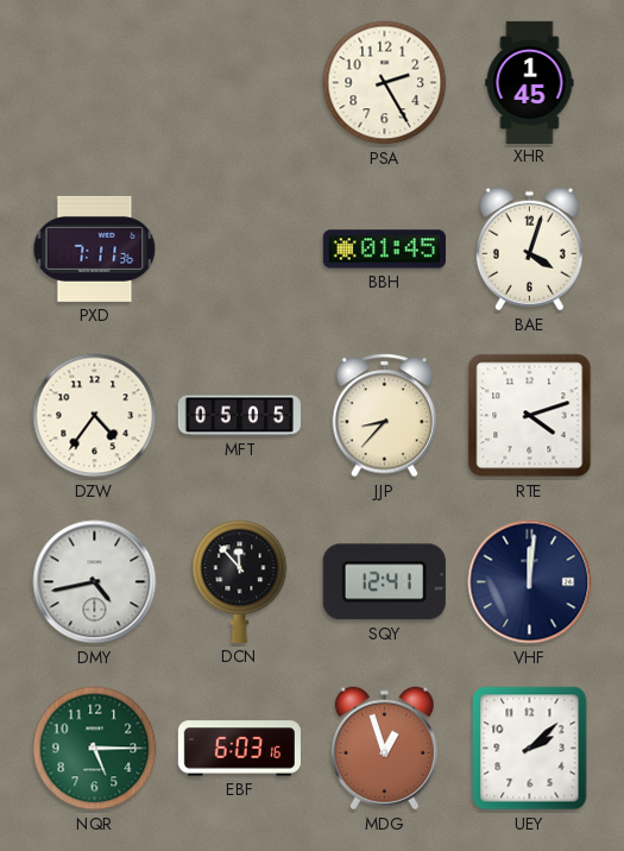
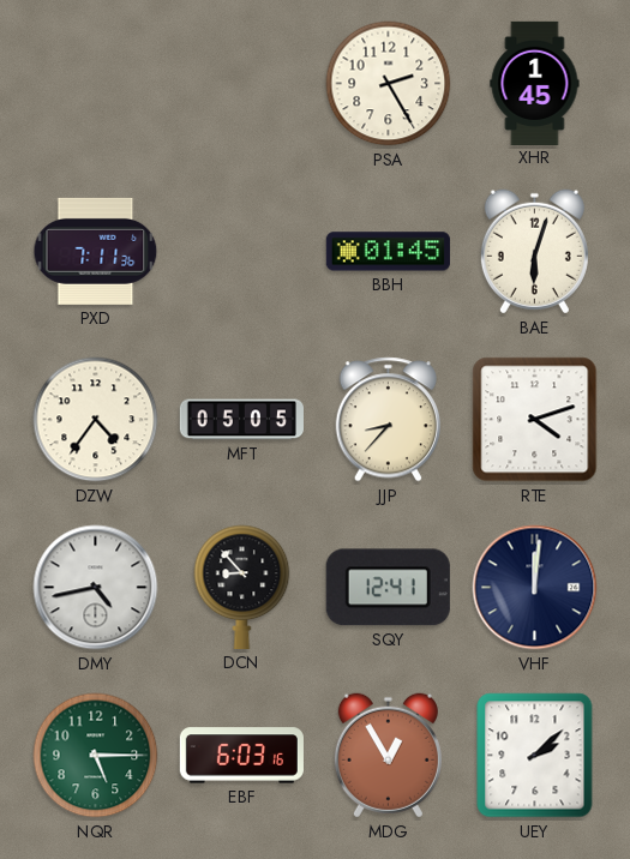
BAE: 4:03 -> 6:03
DCN: 11:53 -> 8:53
MDG: 12:57 -> 12:55
